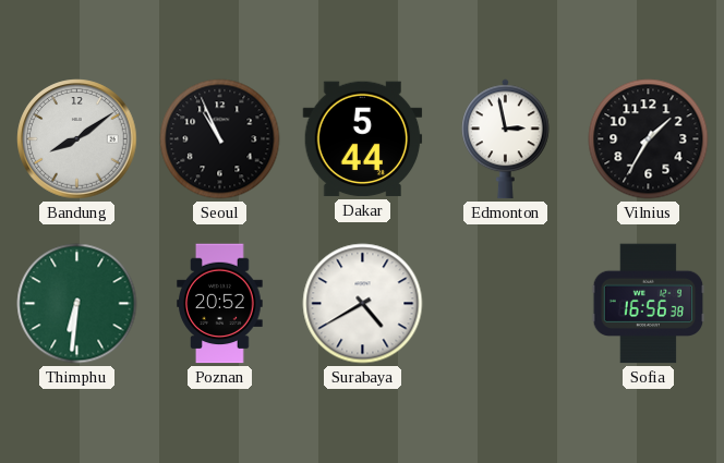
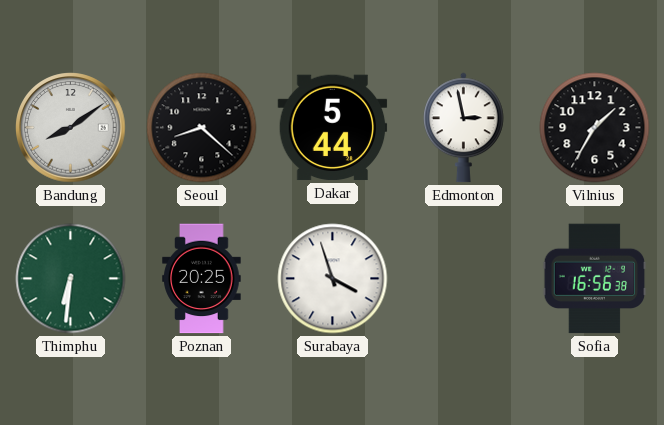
Seoul: 10:56 -> 8:22
Poznan: 20:52 -> 20:25
Surabaya: 4:40 -> 3:57
